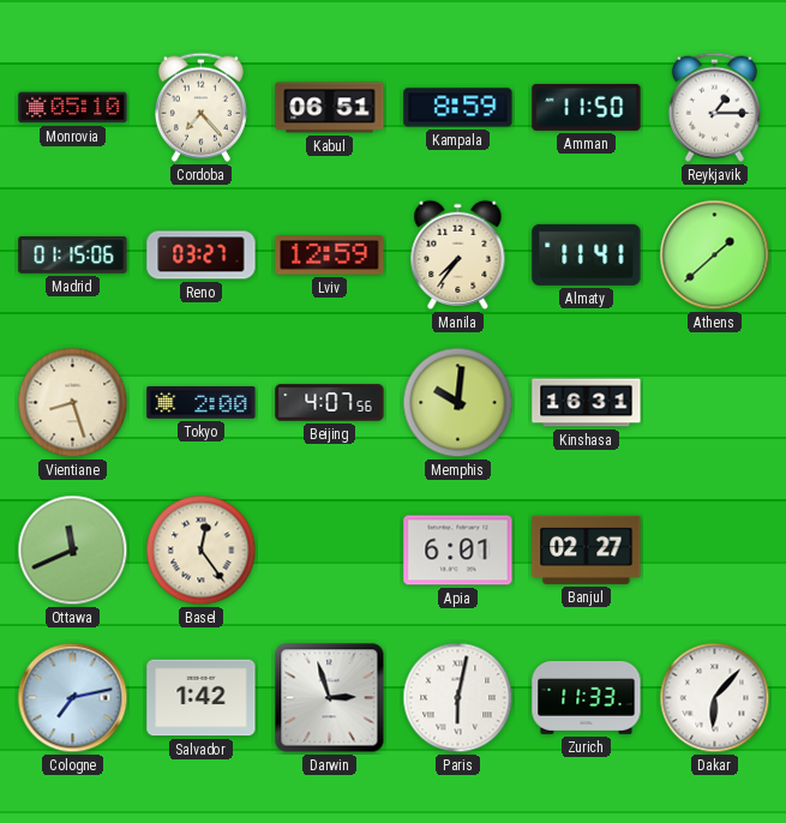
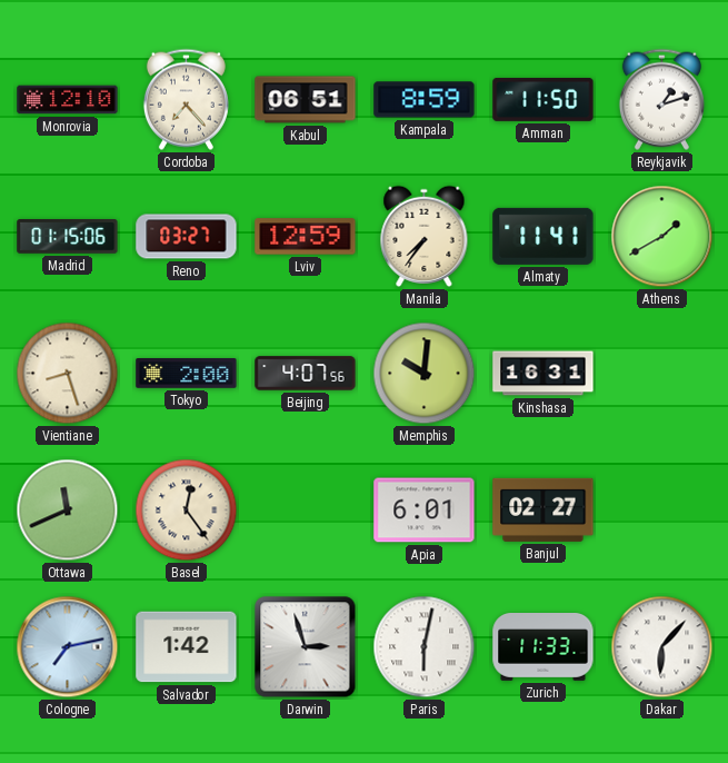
Monrovia: 05:10 -> 12:10
Reykjavik: 1:15 -> 1:12
Athens: 1:38 -> 1:40
